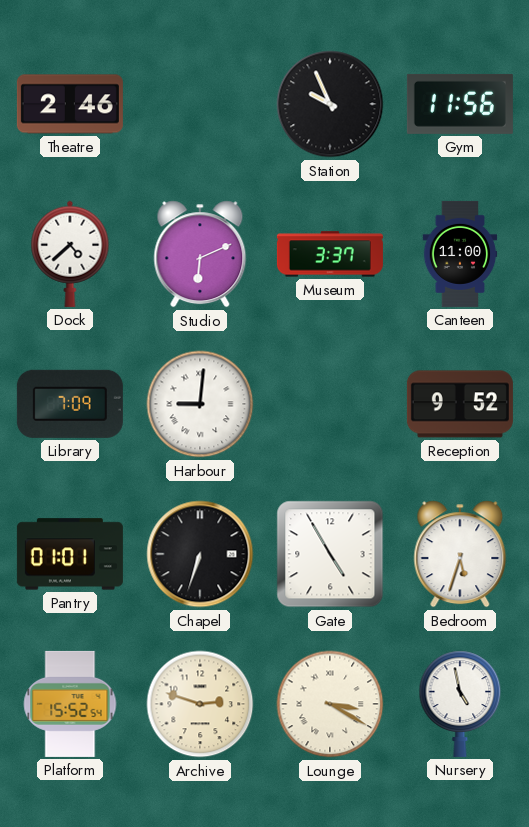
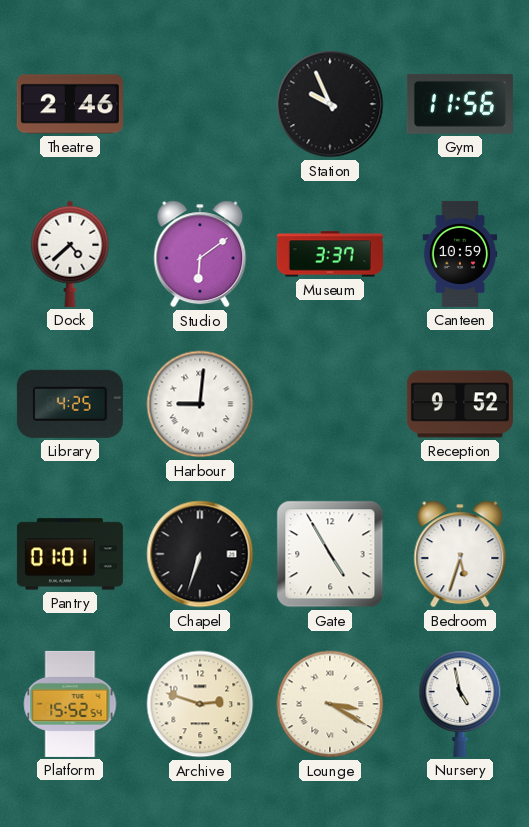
Studio: 6:11 -> 6:09
Canteen: 11:00 -> 10:59
Library: 7:09 -> 4:25
